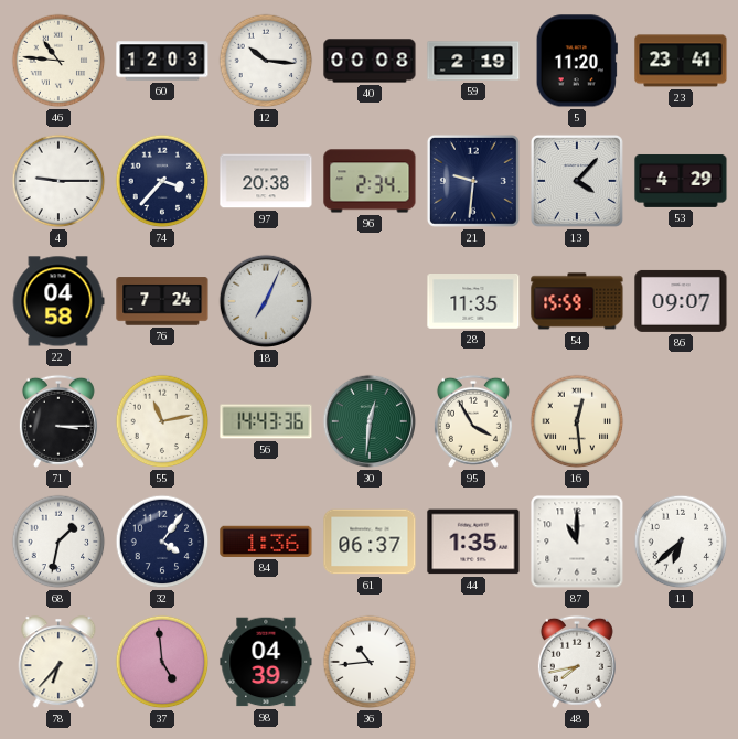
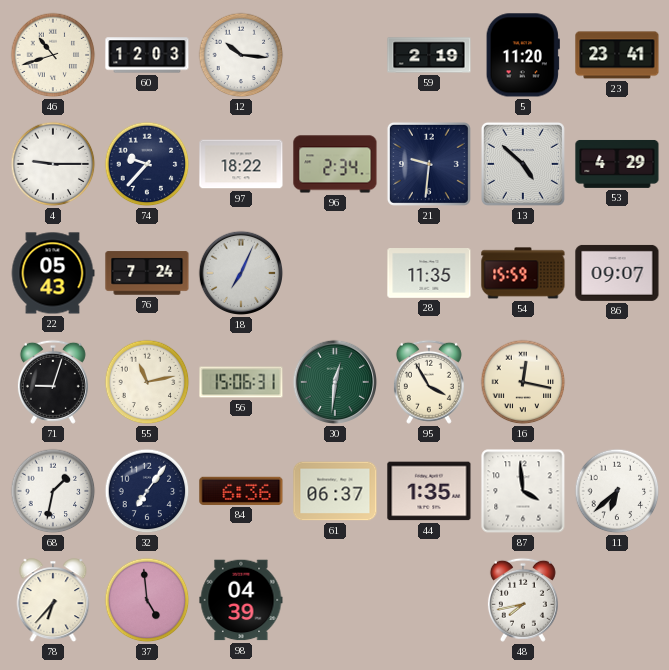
46: 10:46 -> 10:42
40: 00:08 -> none
74: 3:37 -> 9:37
97: 20:38 -> 18:22
13: 4:07 -> 4:52
22: 04:58 -> 05:43
71: 3:15 -> 9:03
56: 14:43 -> 15:06
16: 12:29 -> 12:17
32: 4:06 -> 7:06
84: 1:36 -> 6:36
87: 11:00 -> 3:59
36: 10:44 -> none
